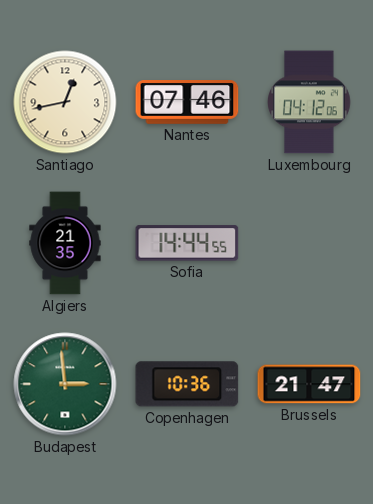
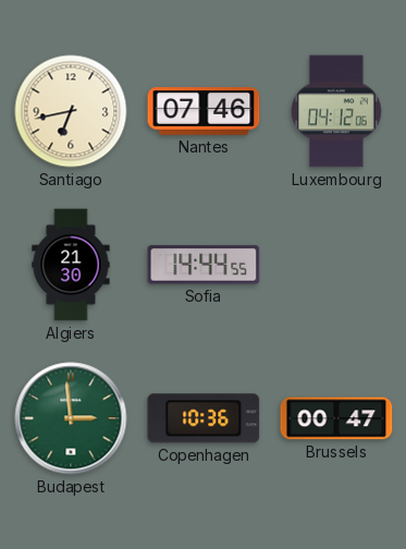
Santiago: 12:43 -> 6:43
Algiers: 21:35 -> 21:30
Brussels: 21:47 -> 00:47
